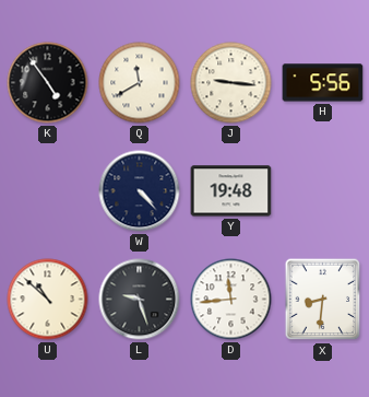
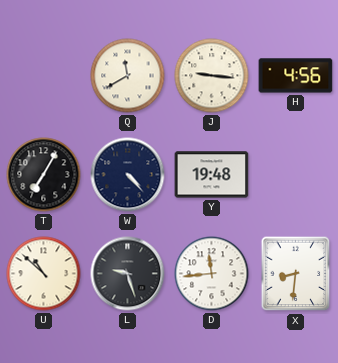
K: 4:54 -> none
H: 5:56 -> 4:56
T: none -> 7:05
